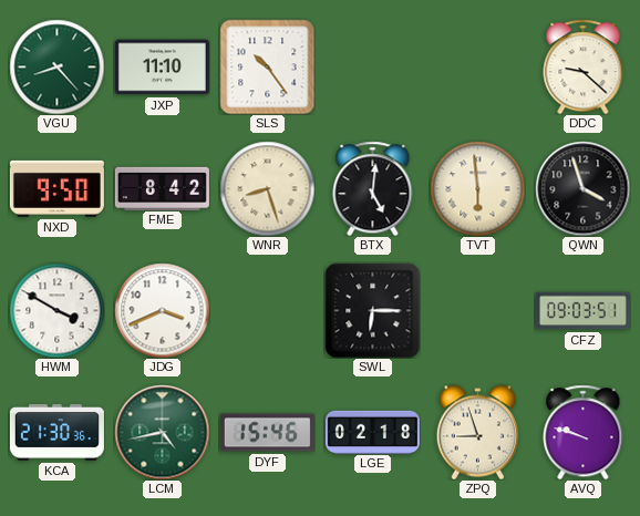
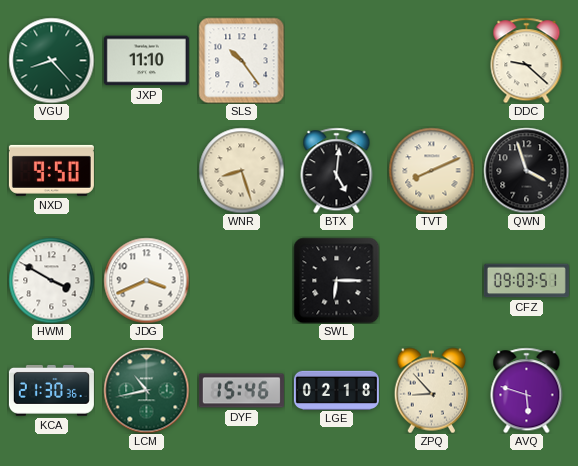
FME: 8:42 -> none
TVT: 5:59 -> 8:11
LCM: 4:43 -> 10:43
ZPQ: 8:57 -> 8:53
AVQ: 9:48 -> 5:48
